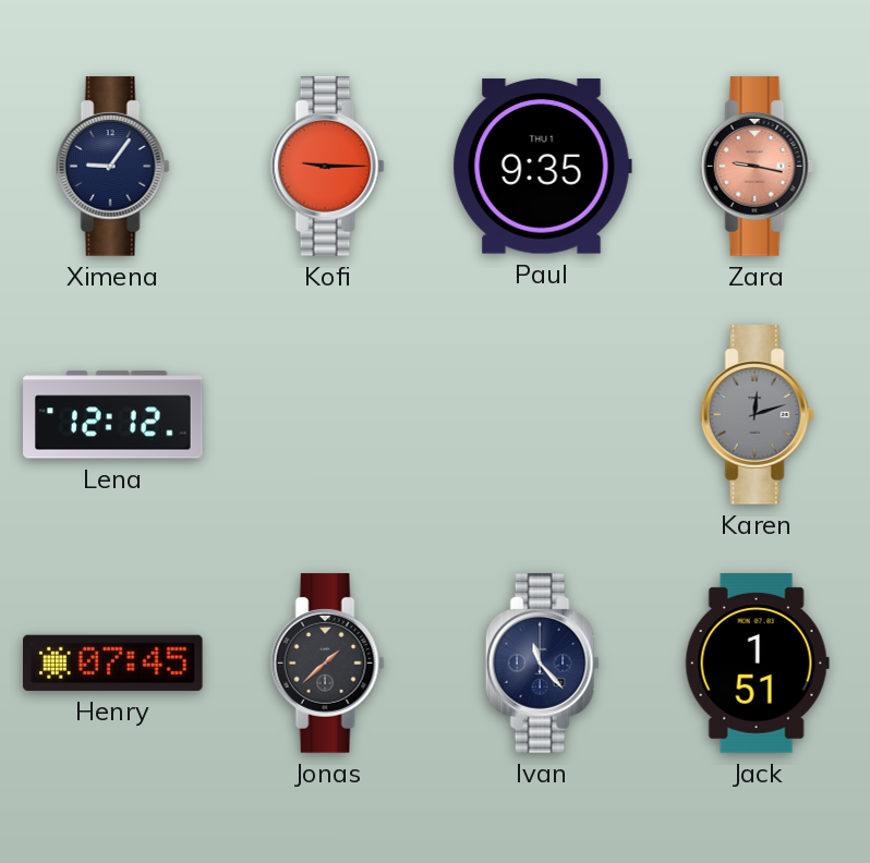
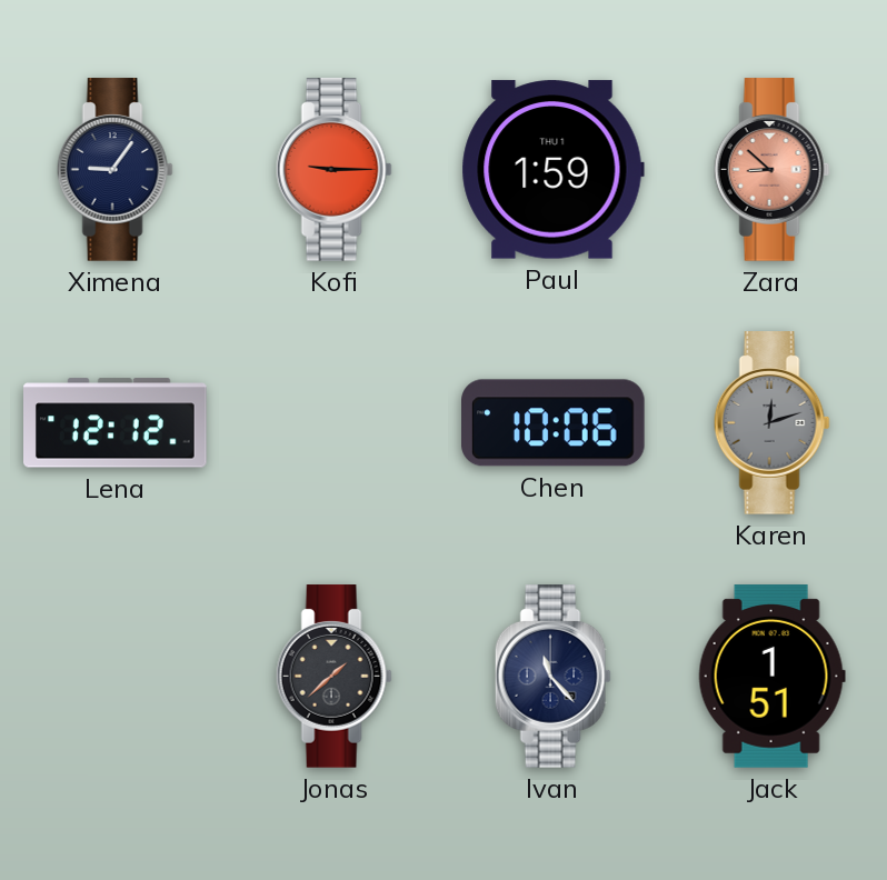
Paul: 9:35 -> 1:59
Zara: 9:17 -> 8:52
Chen: none -> 10:06
Henry: 07:45 -> none
